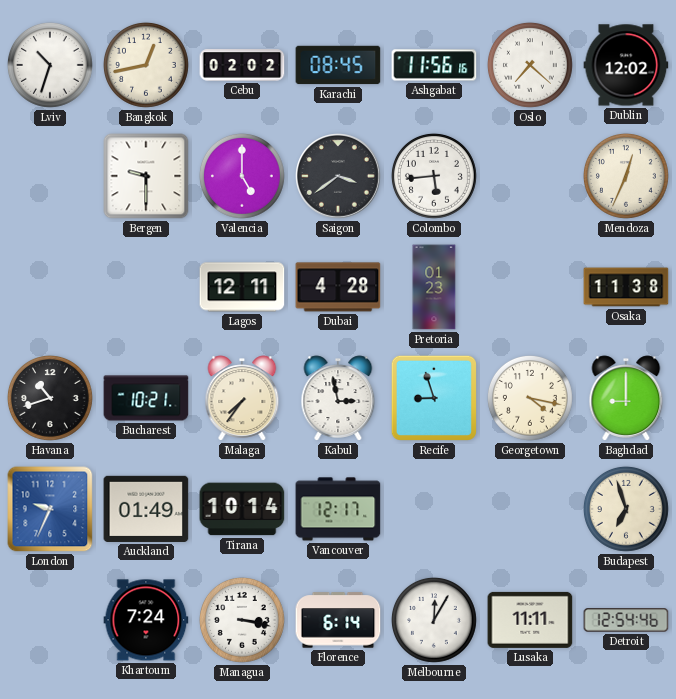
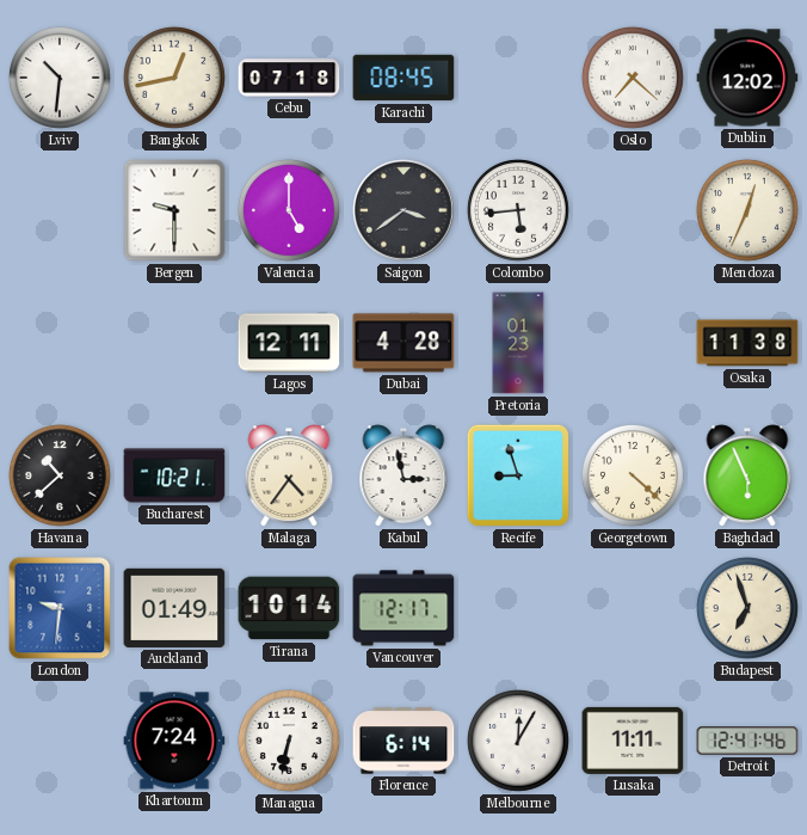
Lviv: 10:33 -> 10:31
Cebu: 02:02 -> 07:18
Ashgabat: 11:56 -> none
Havana: 10:42 -> 10:38
Malaga: 7:36 -> 4:36
Georgetown: 4:17 -> 4:22
Baghdad: 9:00 -> 5:56
London: 9:34 -> 9:31
Managua: 3:17 -> 6:32
Detroit: 12:54 -> 12:41
